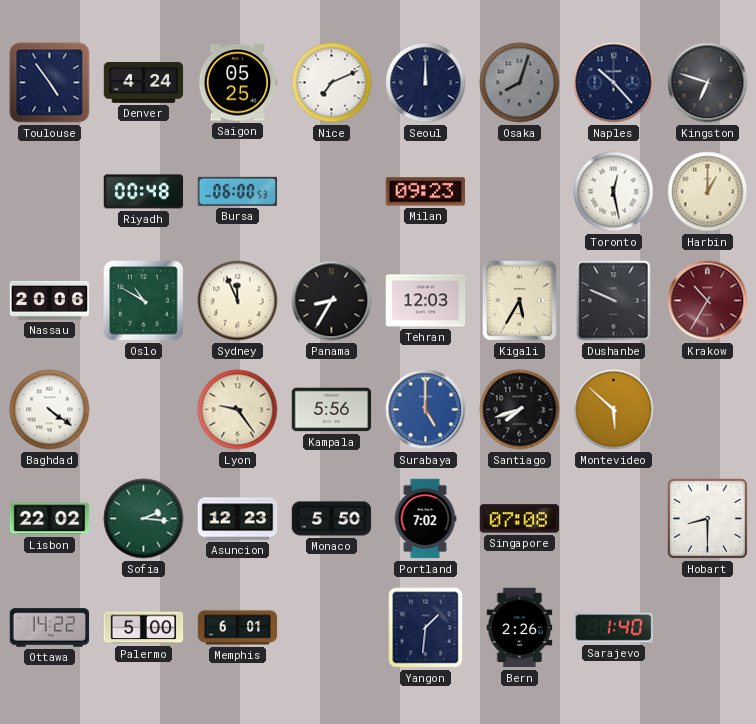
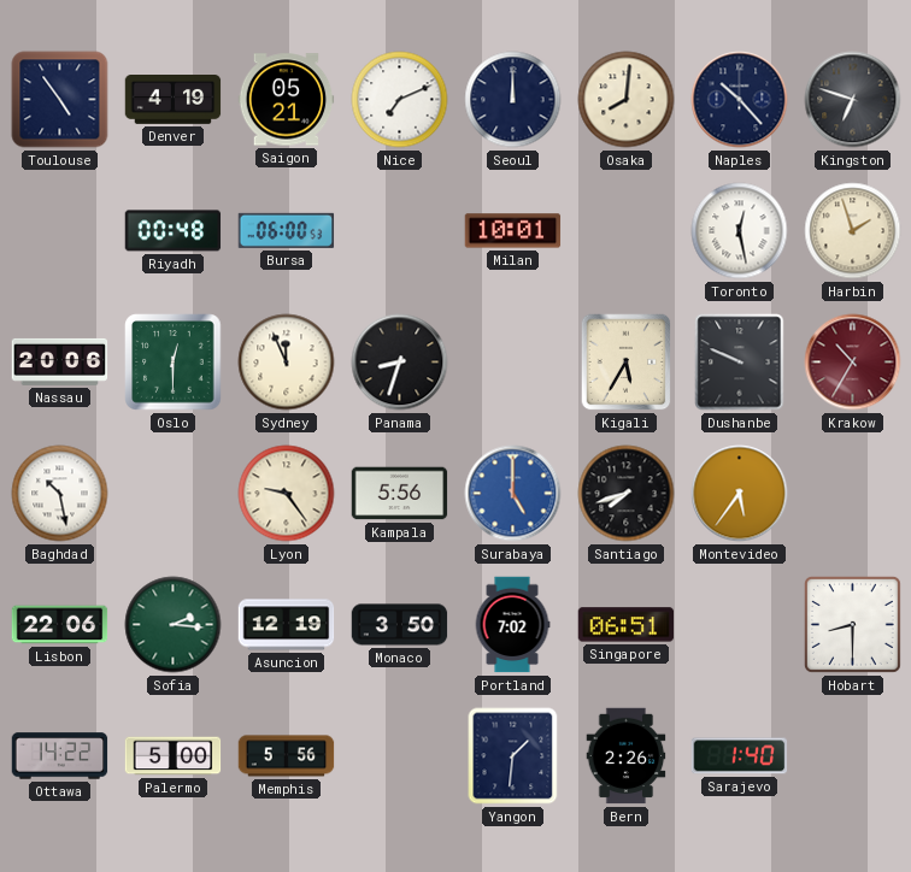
Denver: 4:24 -> 4:19
Saigon: 05:25 -> 05:21
Osaka: 8:03 -> 8:01
Osaka dial: grey -> cream
Milan: 09:23 -> 10:01
Harbin: 1:00 -> 1:57
Oslo: 10:50 -> 12:30
Panama: 8:35 -> 8:33
Tehran: 12:03 -> none
Baghdad: 4:21 -> 10:28
Montevideo: 5:52 -> 5:36
Lisbon: 22:02 -> 22:06
Asuncion: 12:23 -> 12:19
Monaco: 5:50 -> 3:50
Singapore: 07:08 -> 06:51
Memphis: 6:01 -> 5:56
